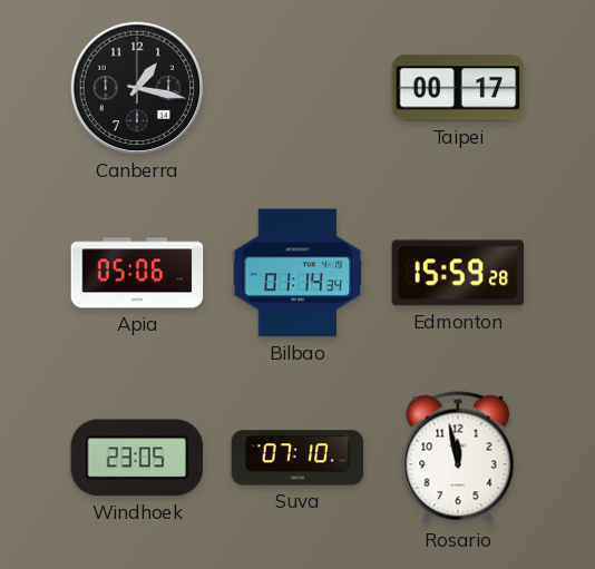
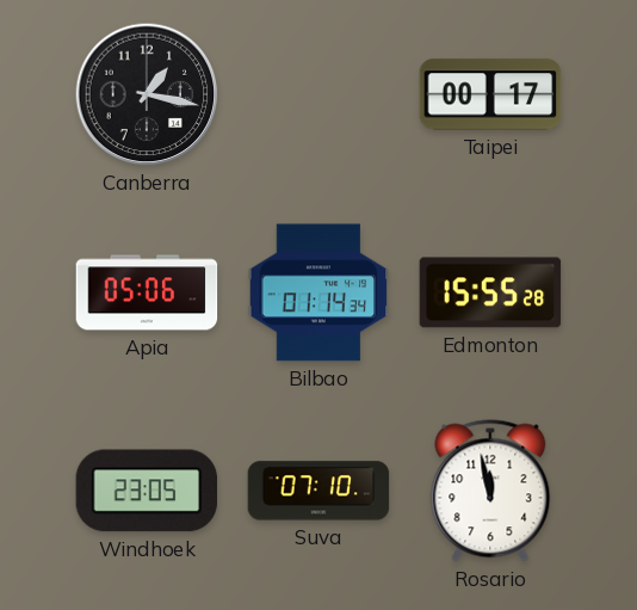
Edmonton: 15:59 -> 15:55
